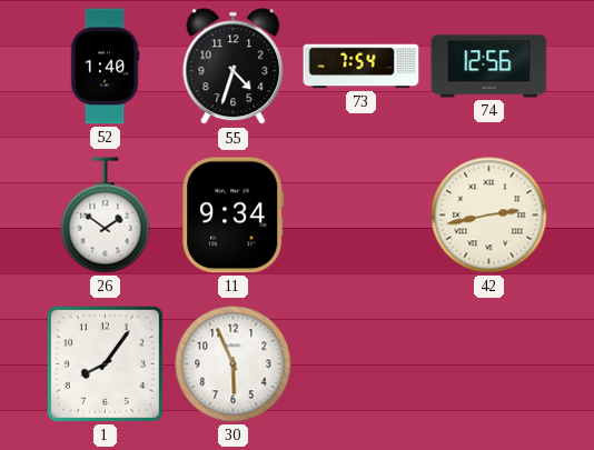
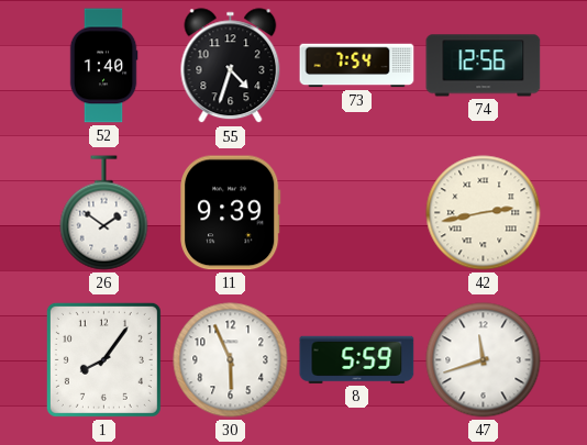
11: 9:34 -> 9:39
8: none -> 5:59
47: none -> 11:42
